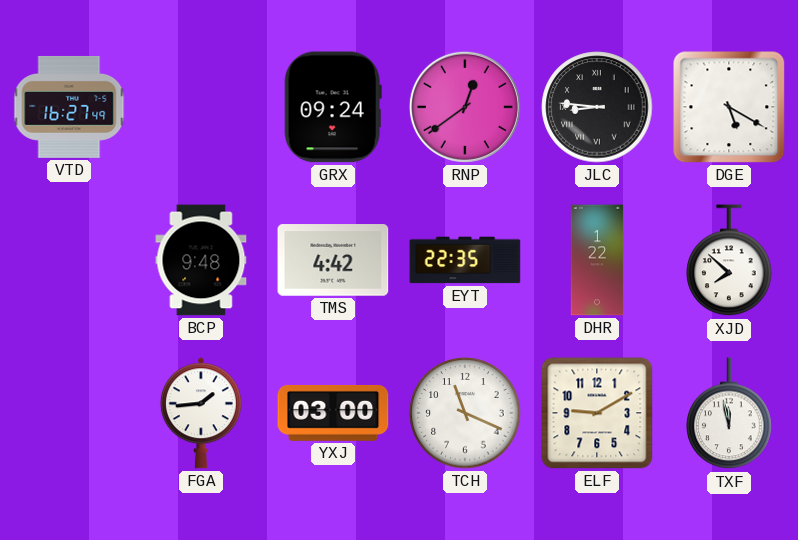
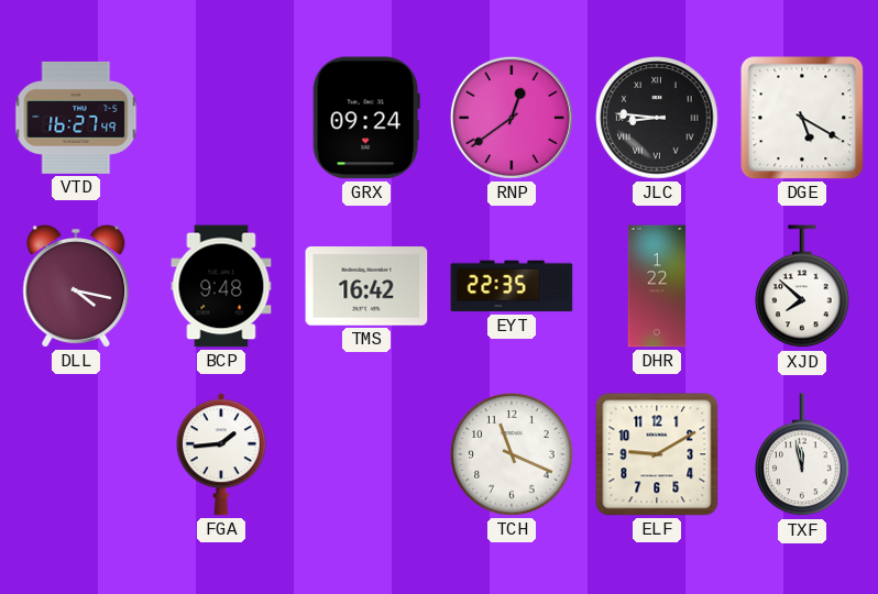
DLL: none -> 4:17
TMS: 4:42 -> 16:42
YXJ: 03:00 -> none
